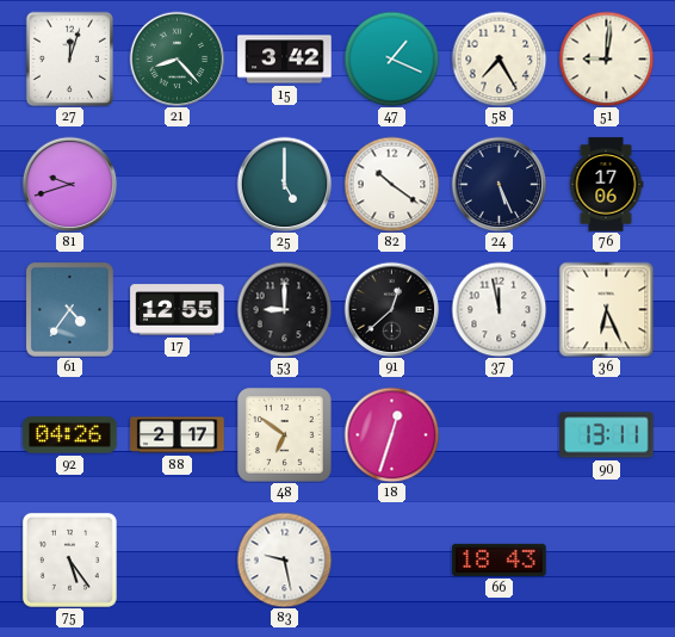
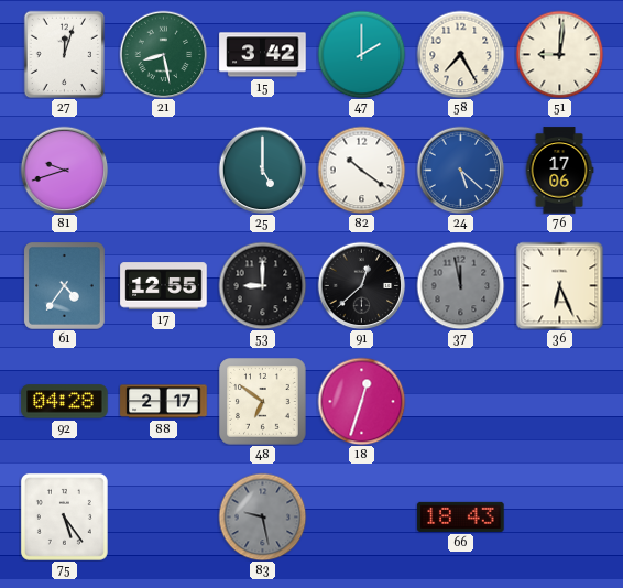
21: 8:23 -> 8:28
47: 1:19 -> 2:00
24: 5:26 -> 5:22
24 dial: navy -> blue
37 dial: white -> grey
92: 04:26 -> 04:28
90: 13:11 -> none
83 dial: white -> grey
